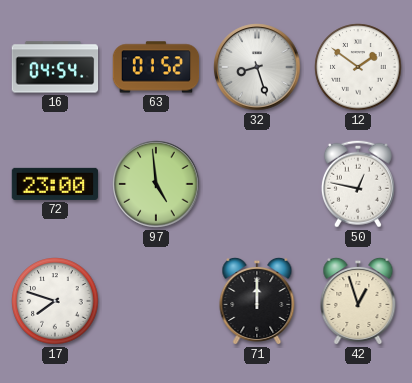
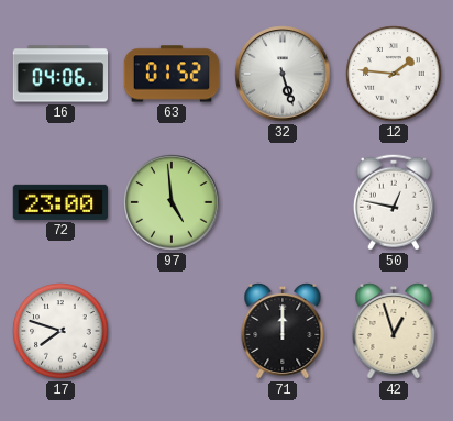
16: 04:54 -> 04:06
32: 8:27 -> 5:27
12: 1:51 -> 1:46
